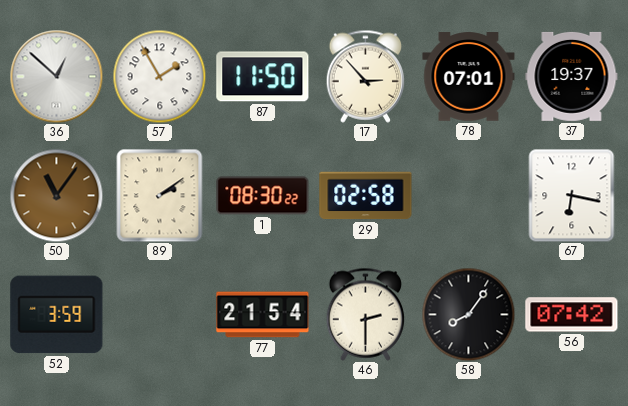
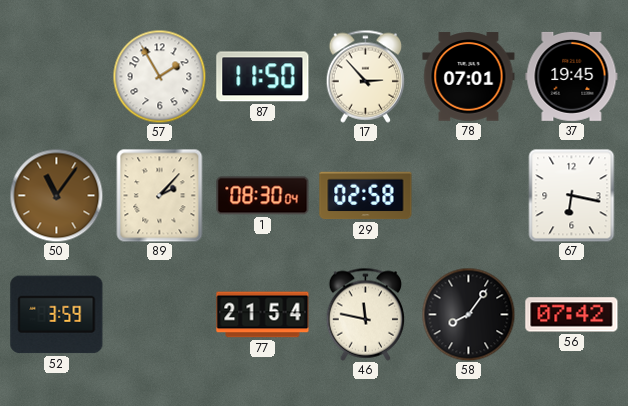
36: 12:52 -> none
37: 19:37 -> 19:45
89: 2:09 -> 2:07
1: 08:30:22 -> 08:30:04
46: 2:30 -> 11:47
